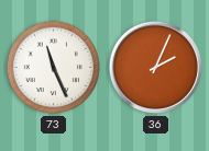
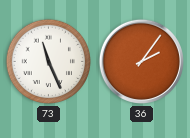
36: 2:04 -> 2:06
